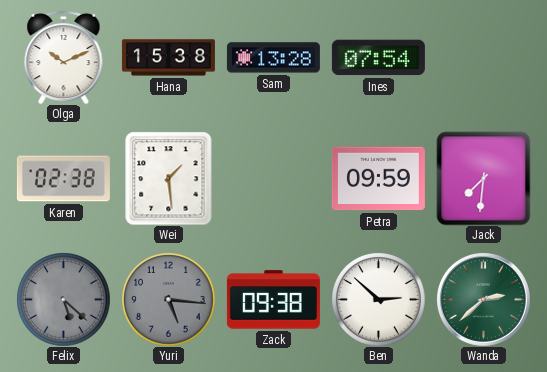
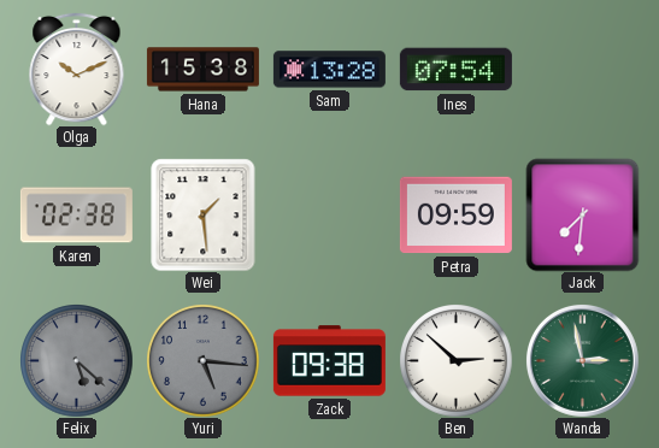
Wanda: 2:38 -> 2:58
